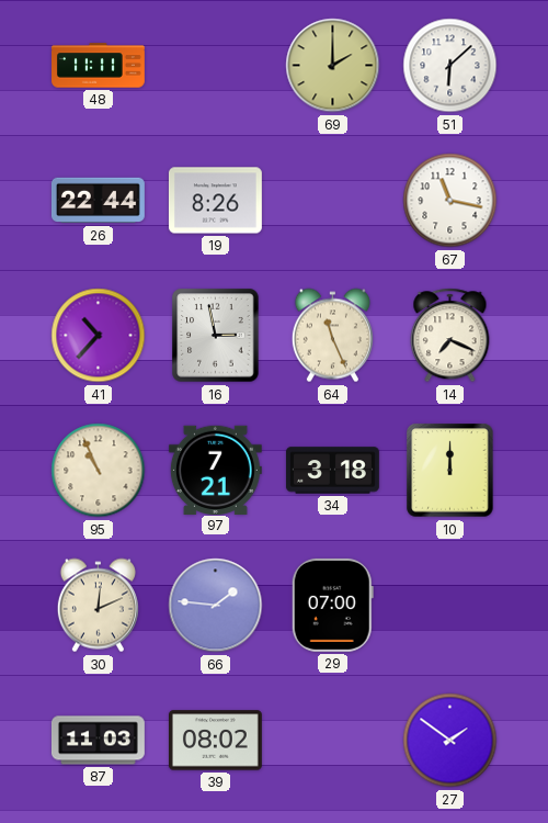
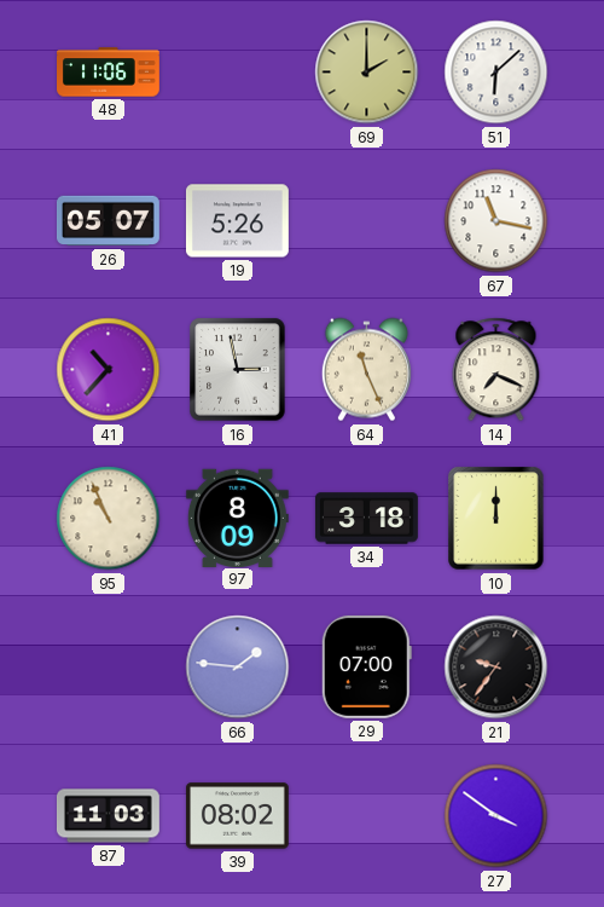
48: 11:11 -> 11:06
26: 22:44 -> 05:07
19: 8:26 -> 5:26
97: 7:21 -> 8:09
30: 12:11 -> none
21: none -> 9:36
27: 1:51 -> 3:51
